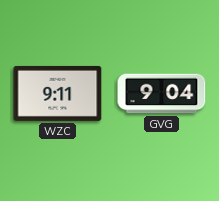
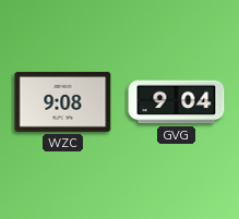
WZC: 9:11 -> 9:08
